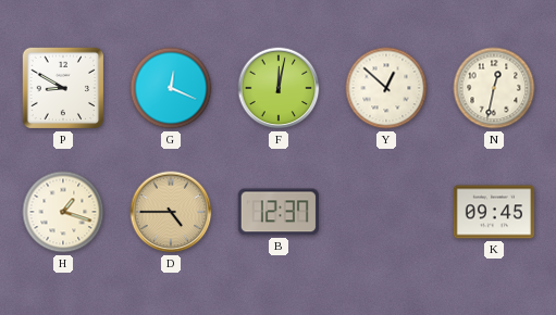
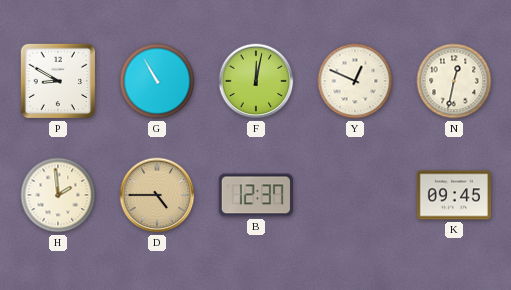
G: 12:19 -> 10:55
Y: 12:52 -> 12:49
H: 1:18 -> 1:59
